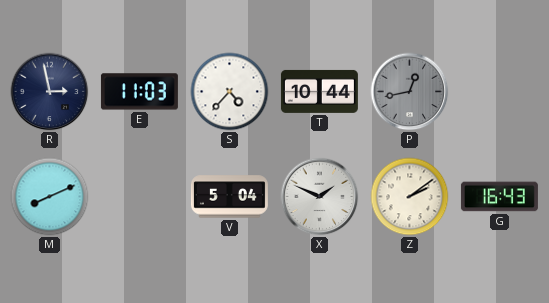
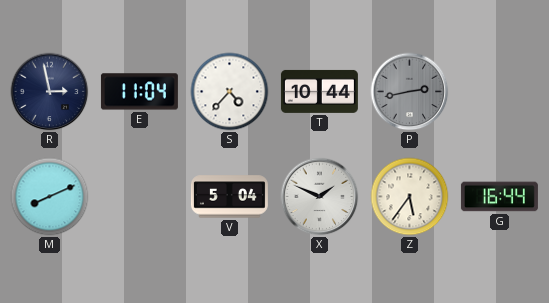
E: 11:03 -> 11:04
P: 12:43 -> 2:43
Z: 2:09 -> 5:36
G: 16:43 -> 16:44
